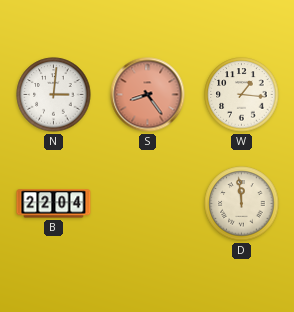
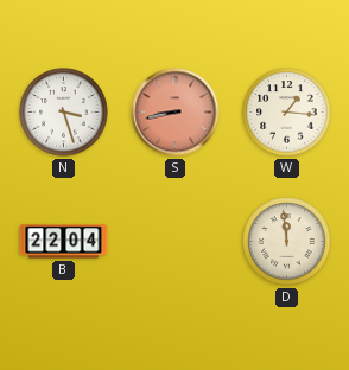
N: 3:01 -> 3:27
S: 8:24 -> 8:43
